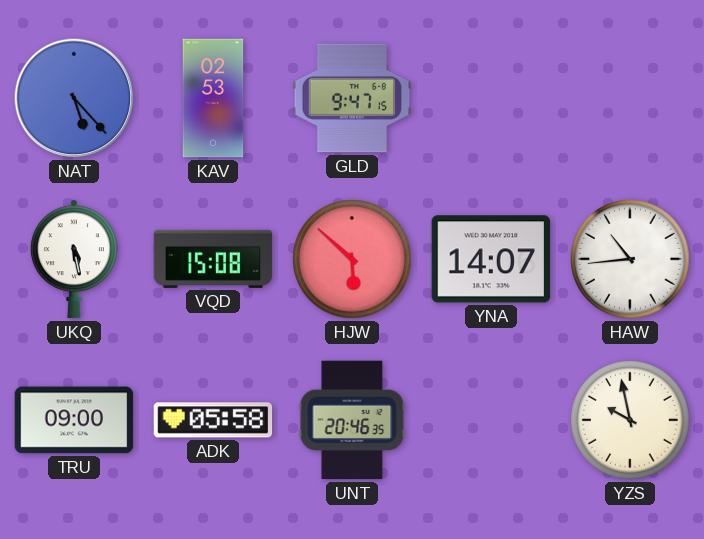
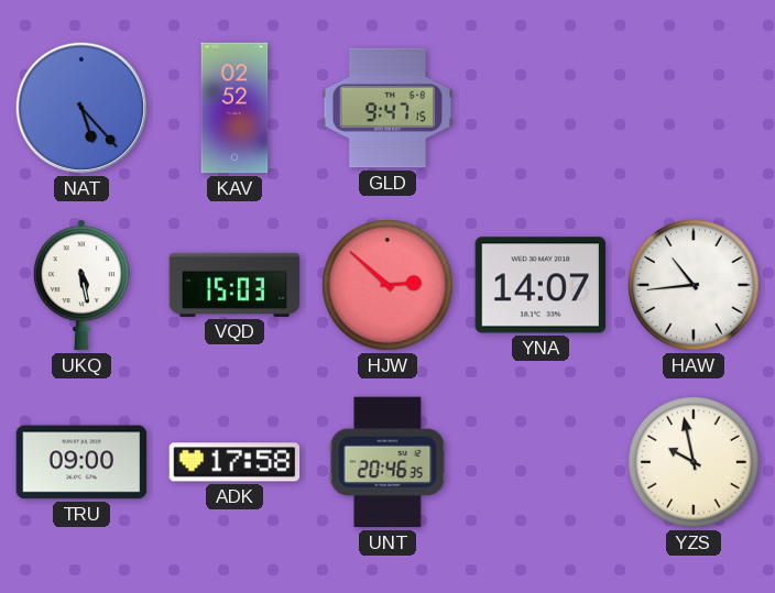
KAV: 02:53 -> 02:52
VQD: 15:08 -> 15:03
HJW: 5:52 -> 2:52
ADK: 05:58 -> 17:58
